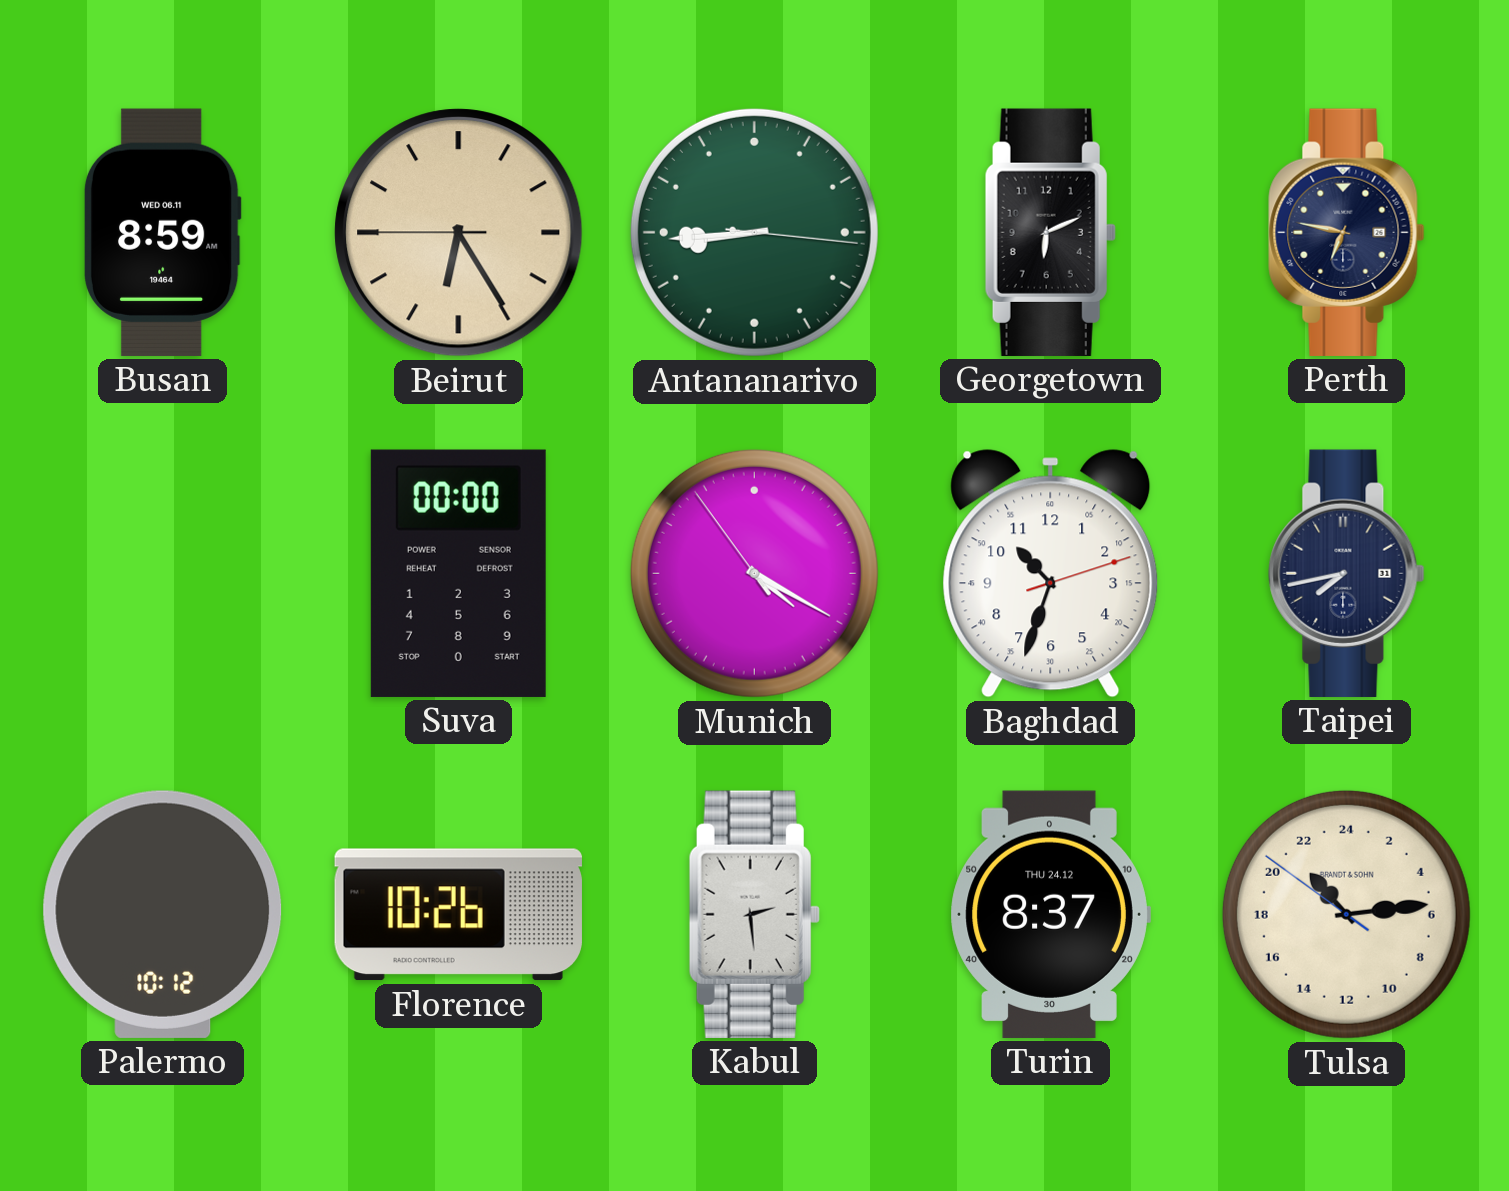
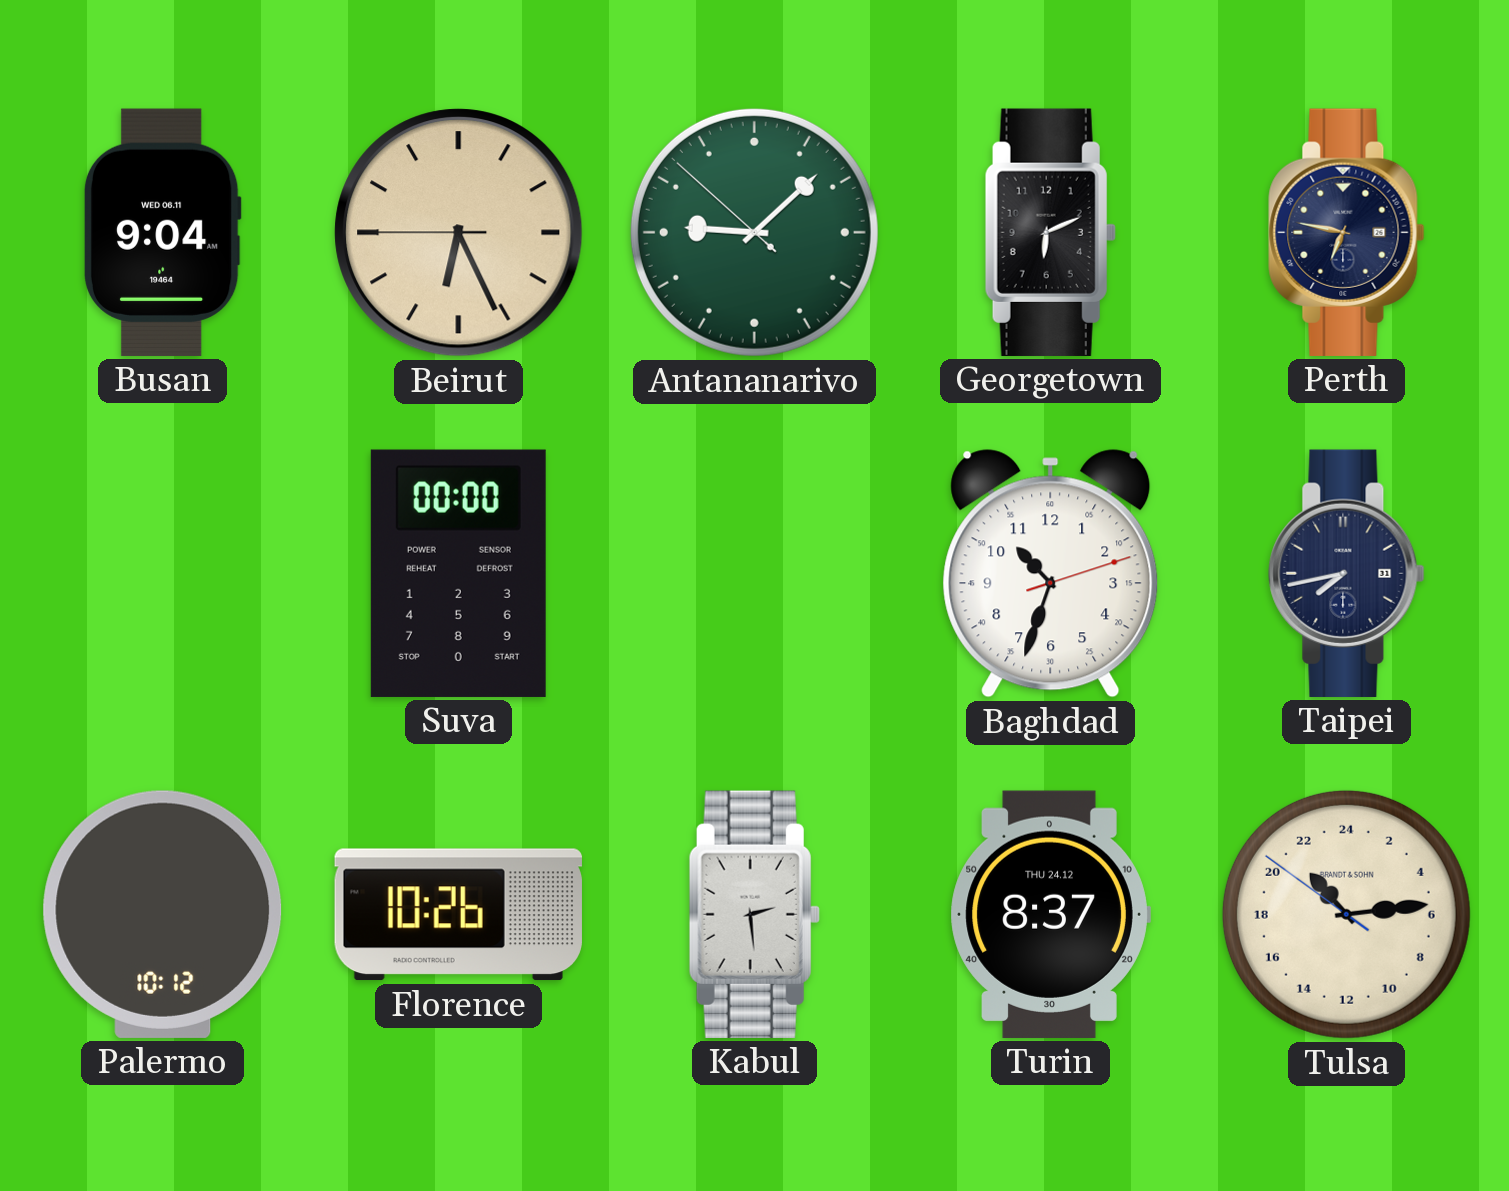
Busan: 8:59 -> 9:04
Beirut: 6:24 -> 6:25
Antananarivo: 8:44 -> 9:07
Munich: 4:19 -> none
